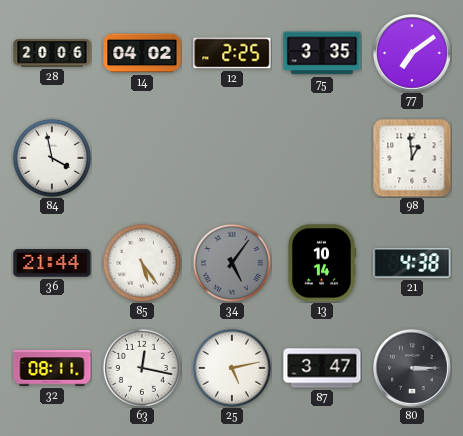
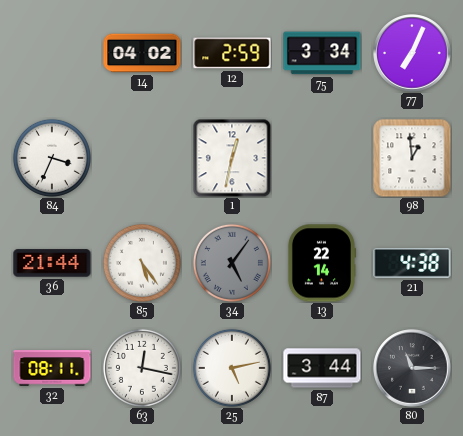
28: 20:06 -> none
12: 2:25 -> 2:59
75: 3:35 -> 3:34
77: 7:09 -> 7:04
84: 3:58 -> 3:34
1: none -> 12:32
13: 10:14 -> 22:14
87: 3:47 -> 3:44
80: 3:15 -> 11:15
